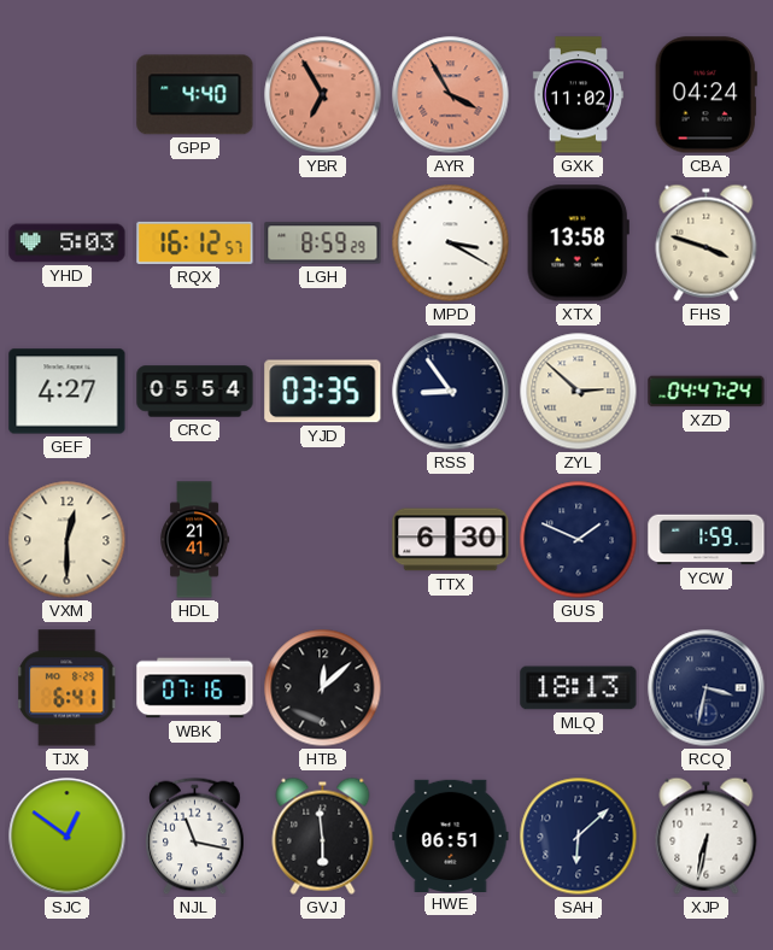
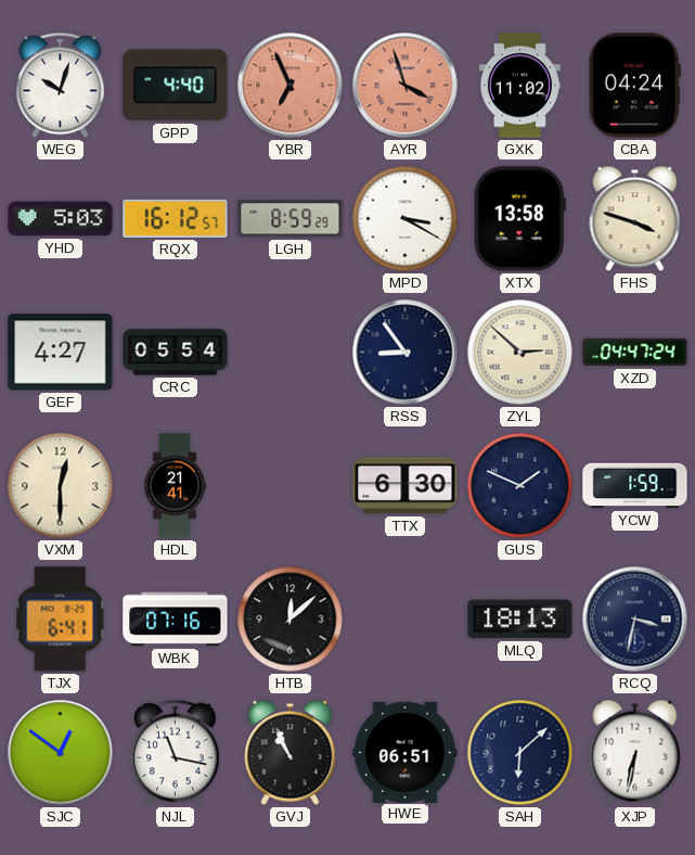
WEG: none -> 10:03
YBR: 6:55 -> 6:56
AYR: 3:55 -> 3:57
YJD: 03:35 -> none
GVJ: 5:59 -> 10:56
